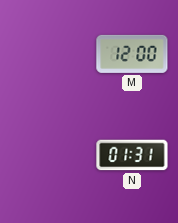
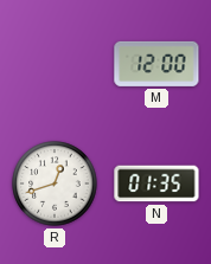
R: none -> 12:42
N: 01:31 -> 01:35
